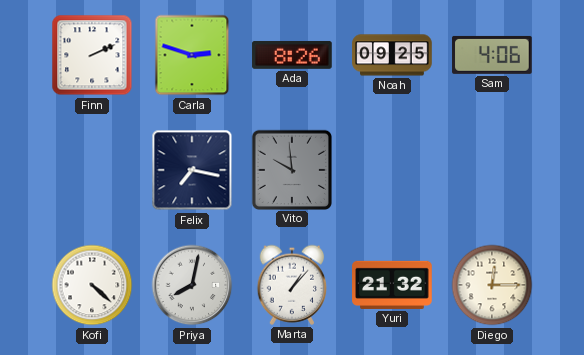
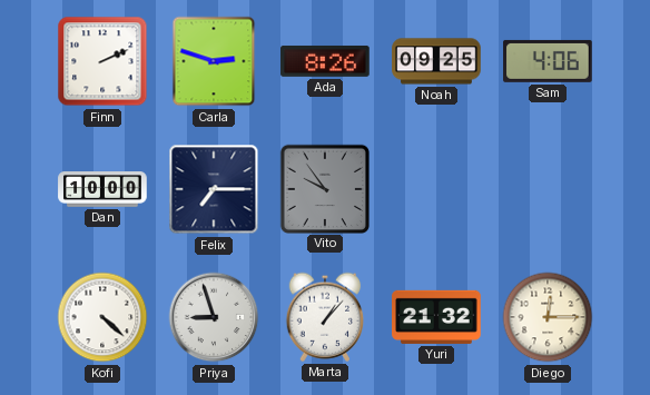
Dan: none -> 10:00
Felix: 7:17 -> 7:15
Vito: 9:59 -> 9:54
Priya: 8:02 -> 8:57
